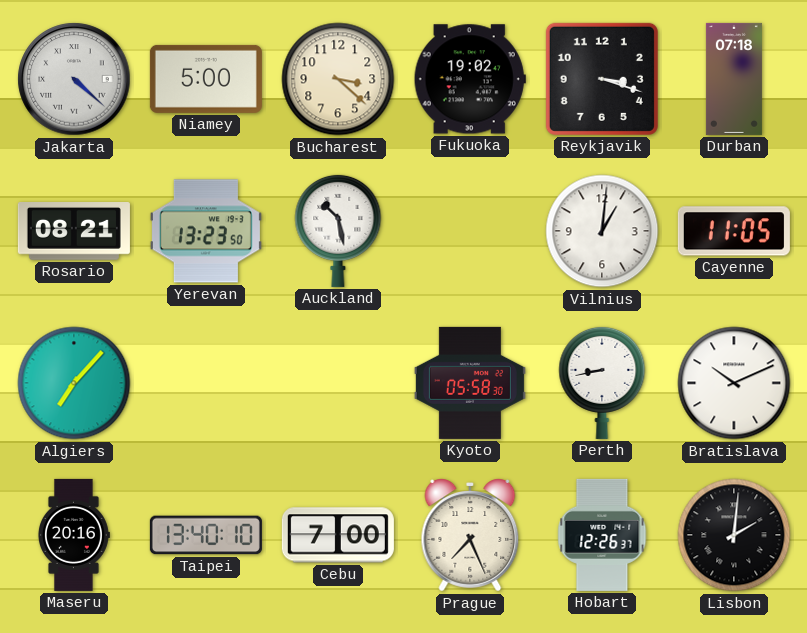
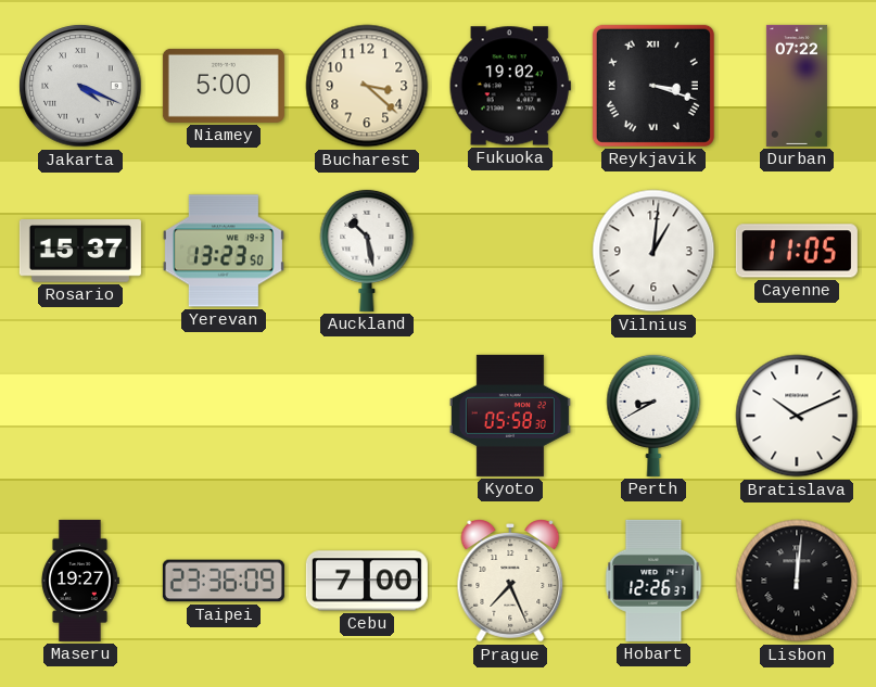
Jakarta: 4:22 -> 4:19
Reykjavik numerals: Arabic -> Roman
Durban: 07:18 -> 07:22
Rosario: 08:21 -> 15:37
Algiers: 7:07 -> none
Perth: 8:43 -> 8:40
Maseru: 20:16 -> 19:27
Taipei: 13:40 -> 23:36
Lisbon: 2:01 -> 12:01
